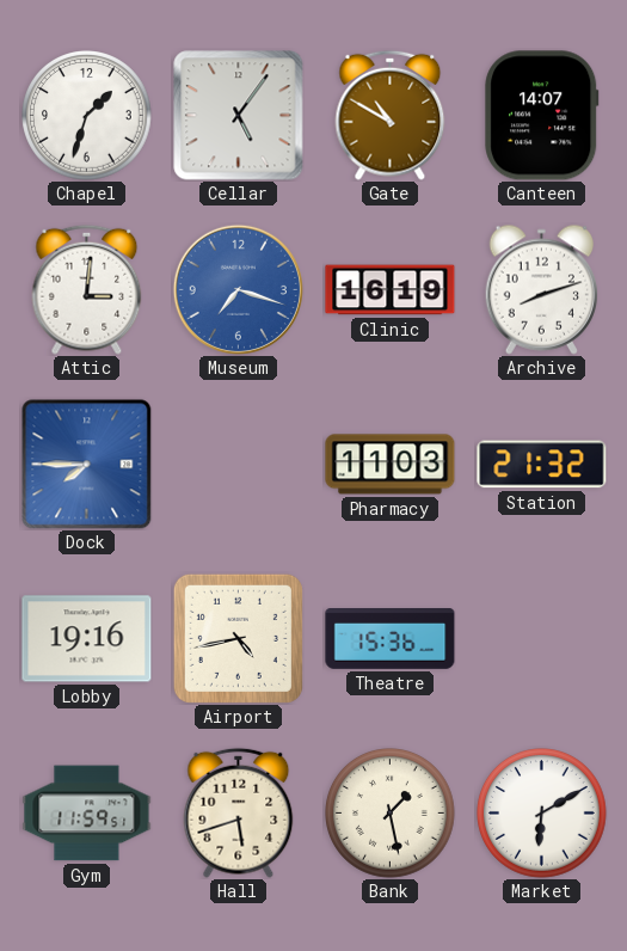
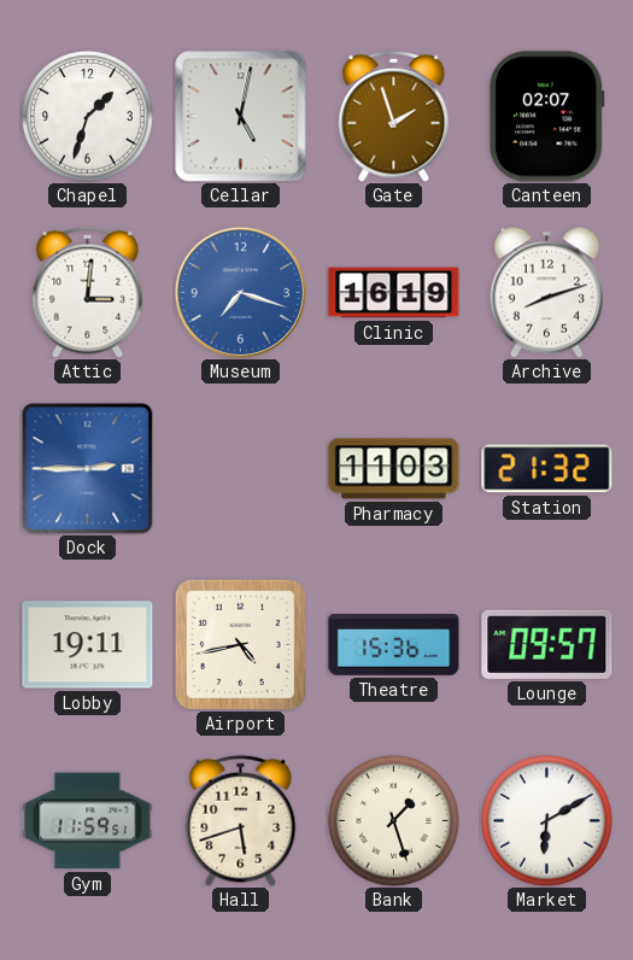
Cellar: 5:06 -> 5:02
Gate: 10:50 -> 1:57
Canteen: 14:07 -> 02:07
Dock: 7:45 -> 2:45
Lobby: 19:16 -> 19:11
Lounge: none -> 09:57
Bank: 1:28 -> 1:27
